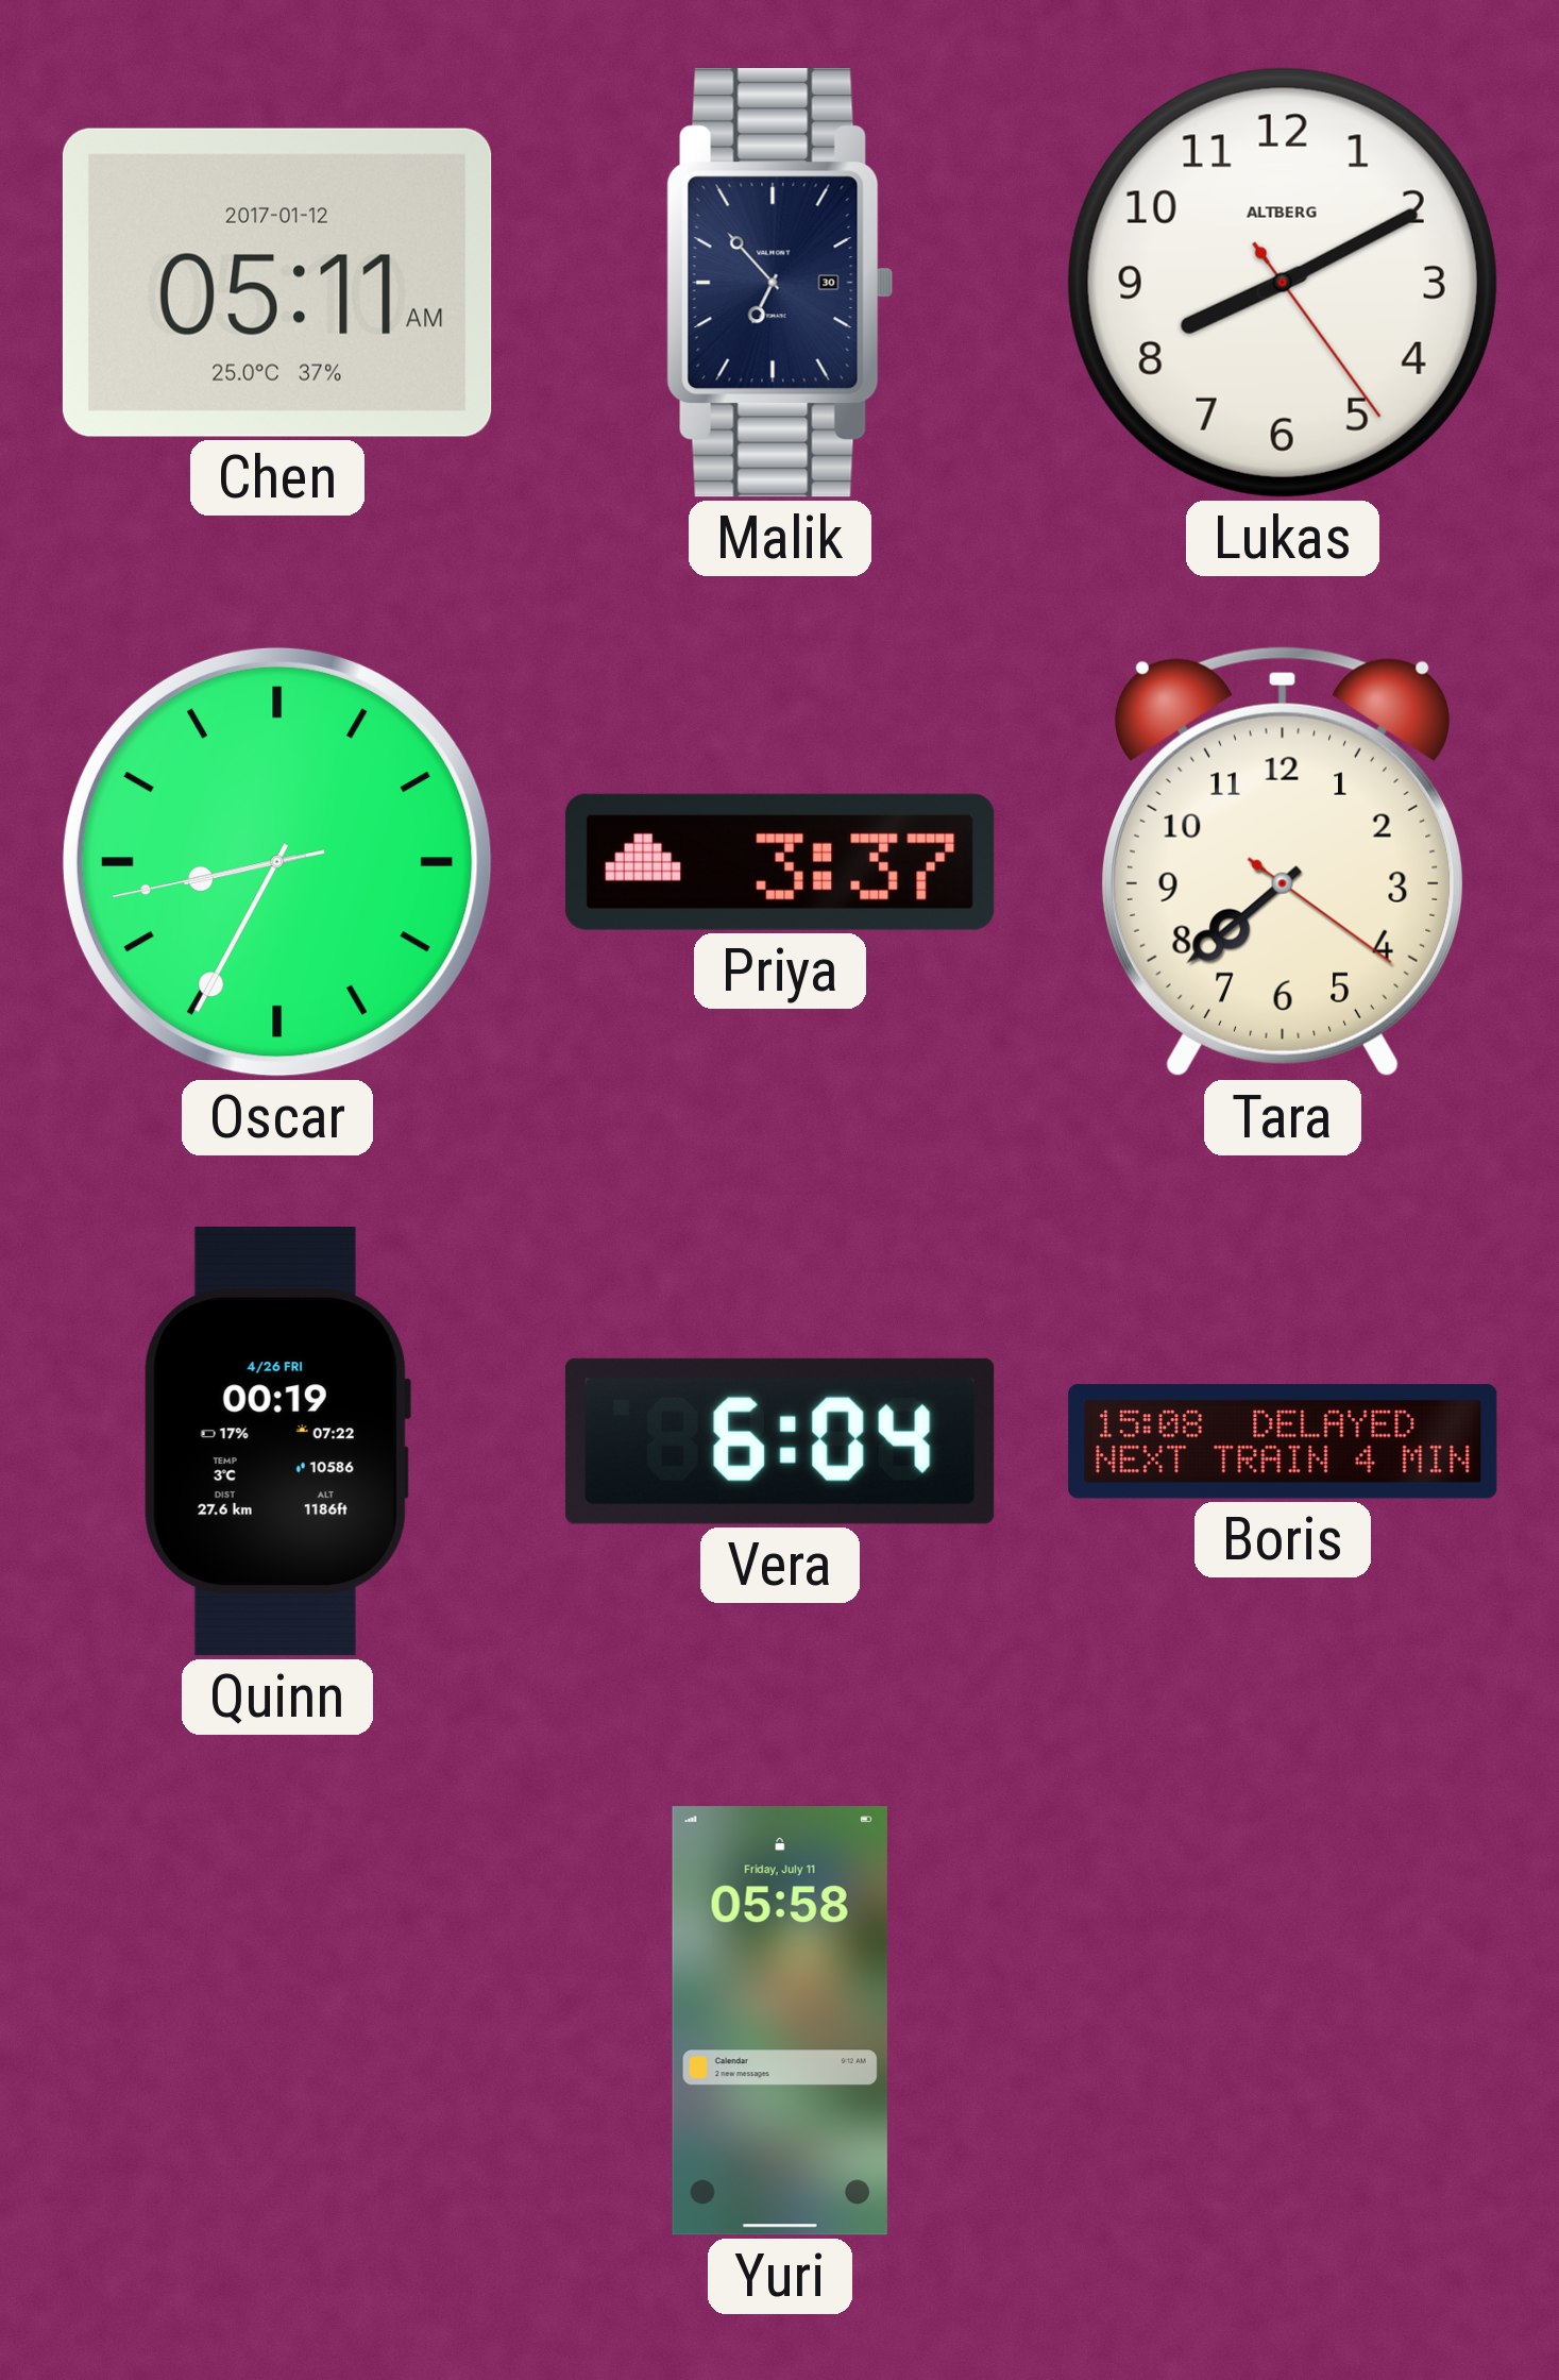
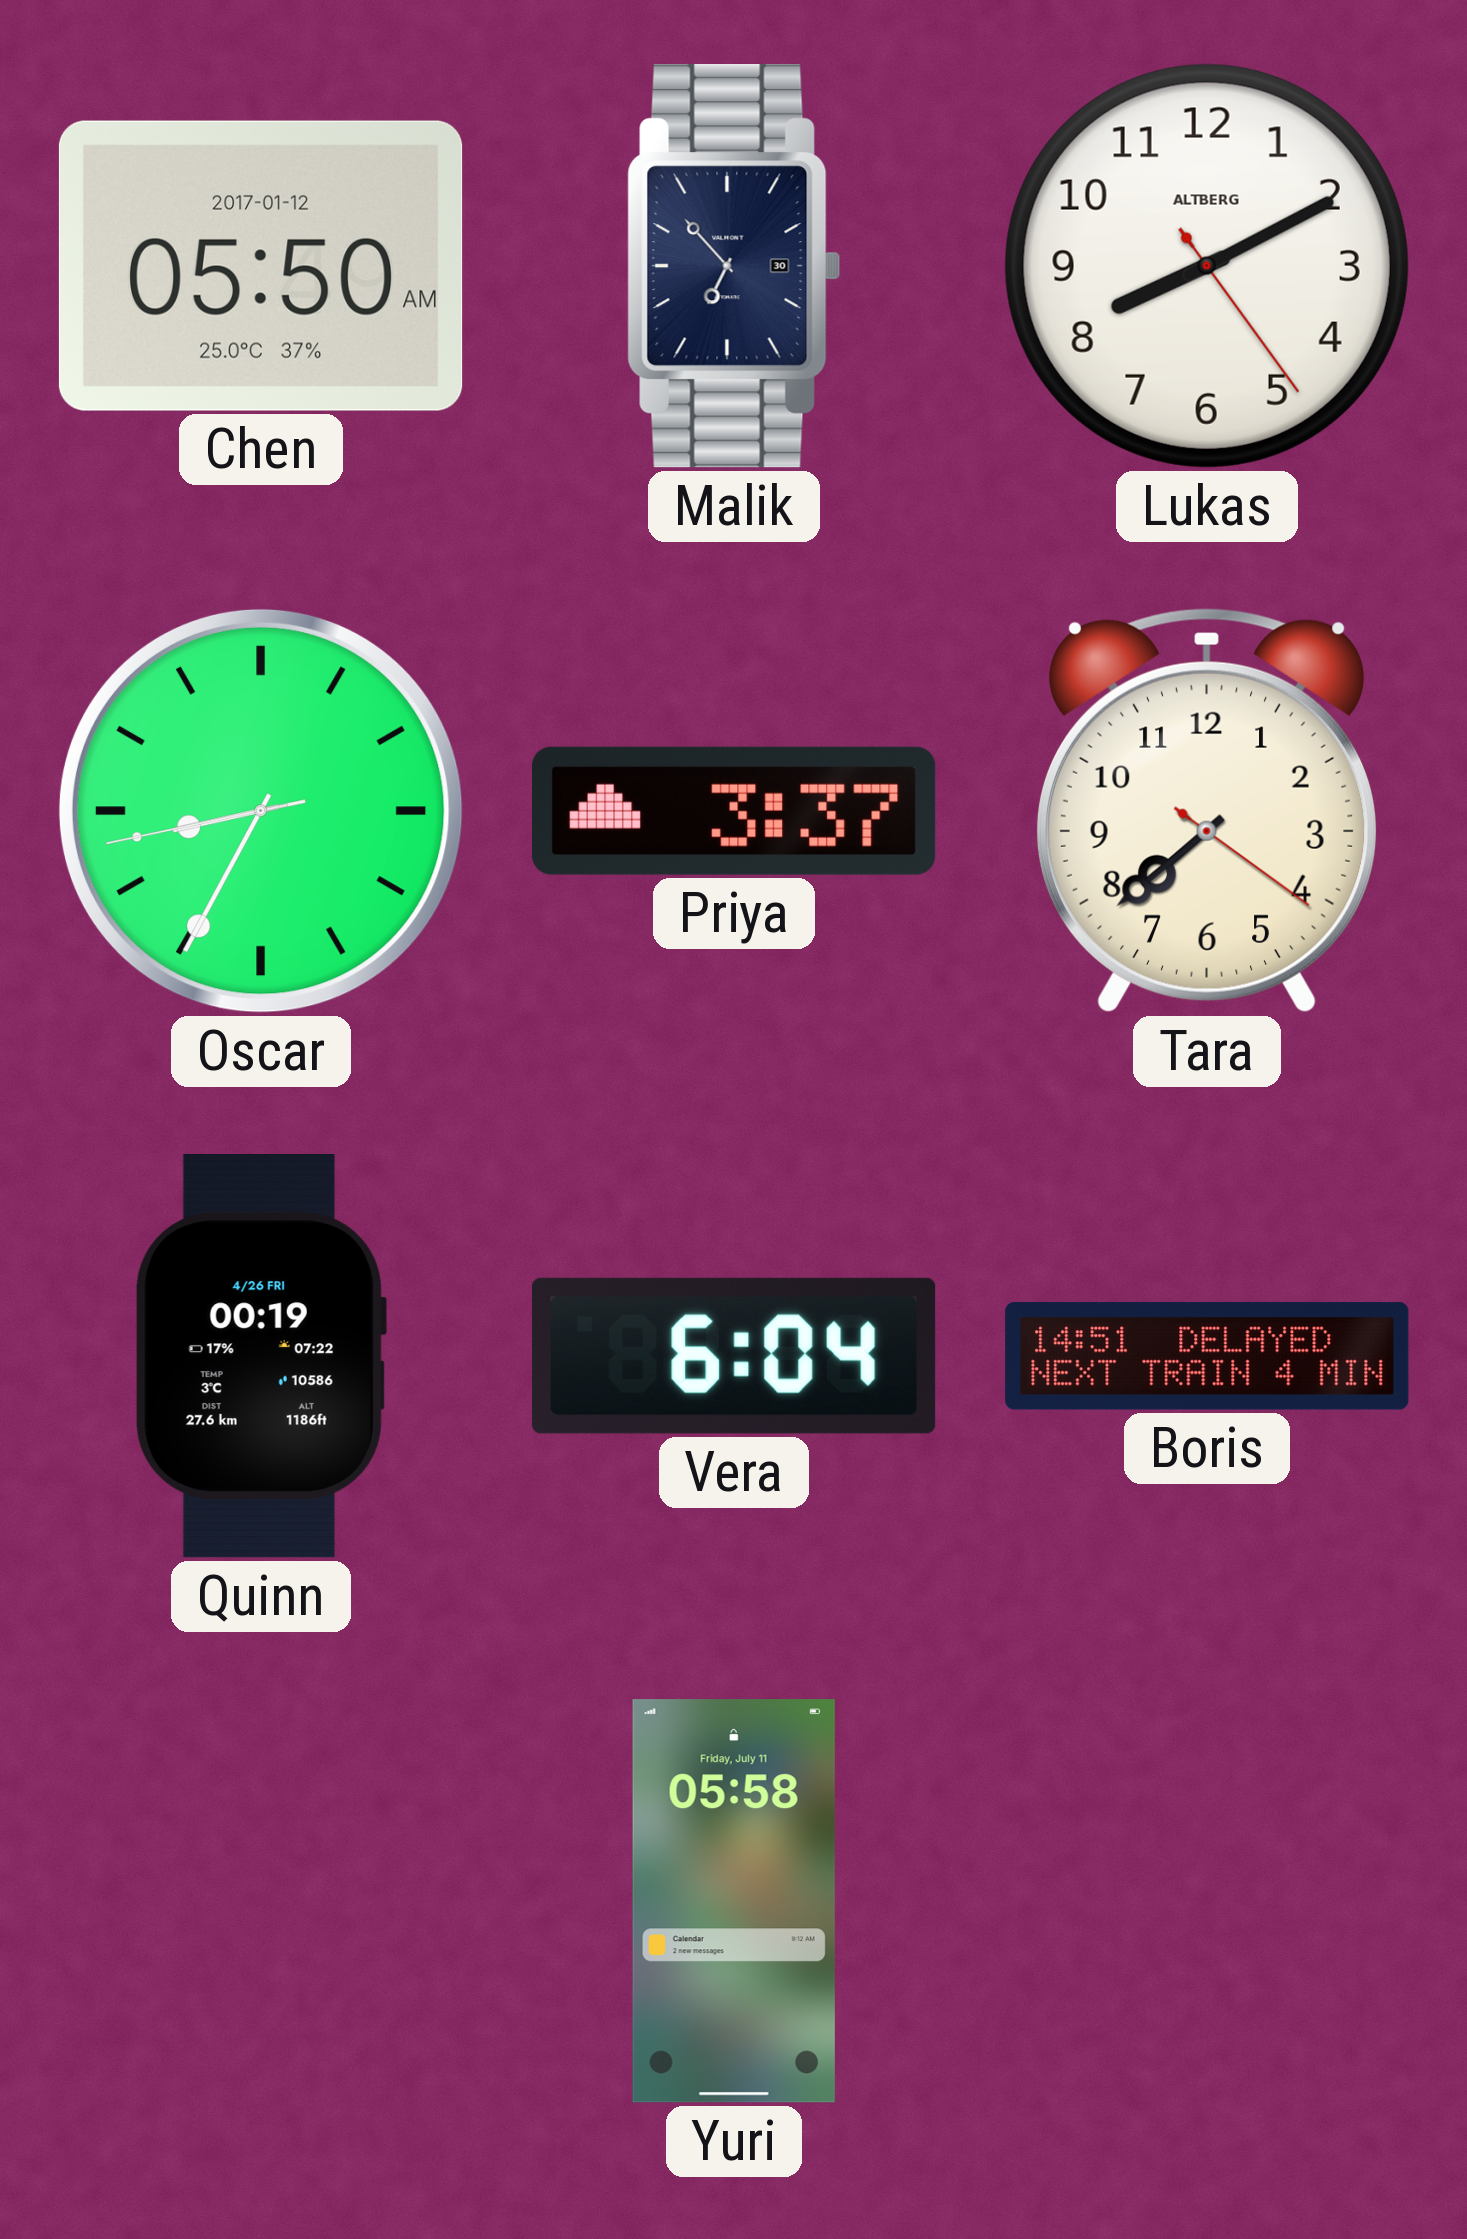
Chen: 05:11 -> 05:50
Boris: 15:08 -> 14:51
